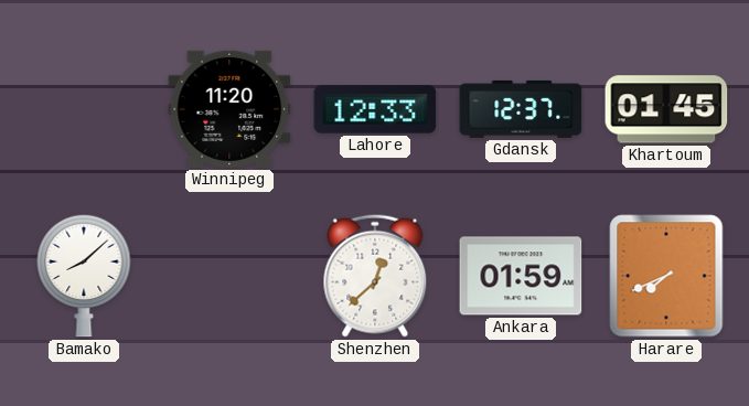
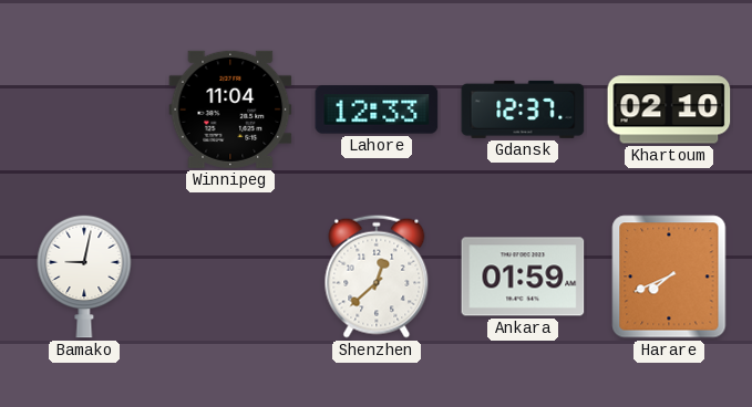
Winnipeg: 11:20 -> 11:04
Khartoum: 01:45 -> 02:10
Bamako: 8:08 -> 9:02
